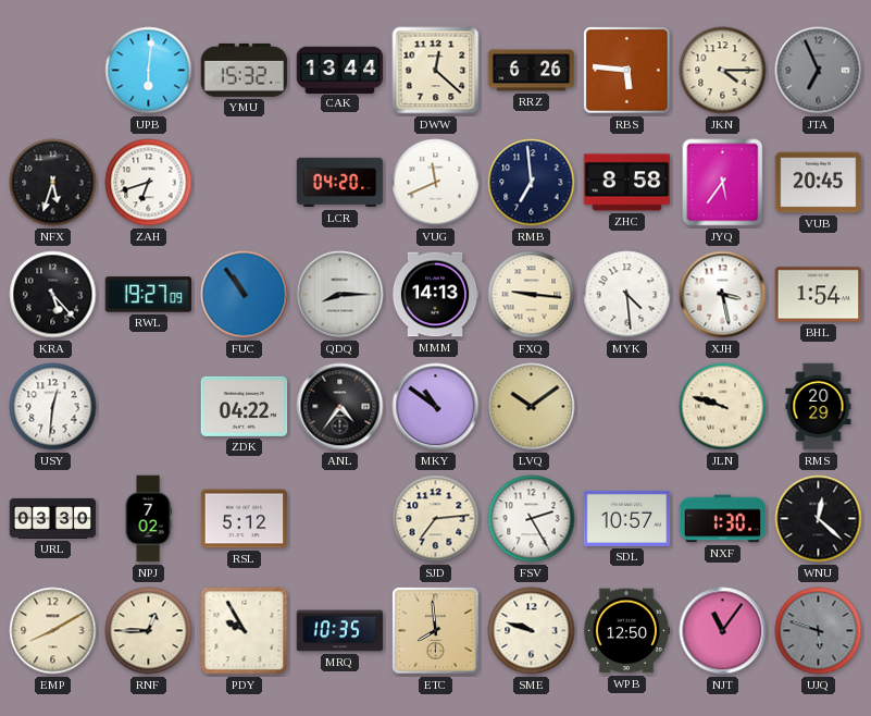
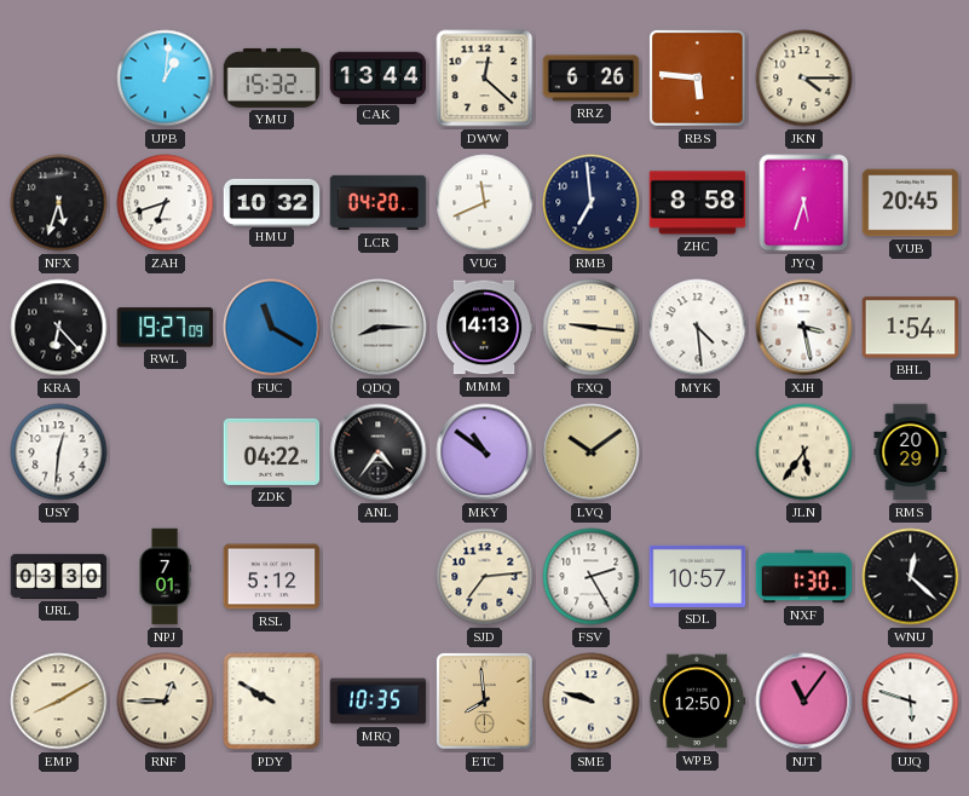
UPB: 6:01 -> 1:01
JTA: 6:56 -> none
HMU: none -> 10:32
JYQ: 5:36 -> 5:33
KRA: 5:23 -> 6:23
FUC: 10:54 -> 11:20
JLN: 9:48 -> 5:36
NPJ: 7:02 -> 7:01
PDY: 9:55 -> 9:50
UJQ dial: grey -> white
